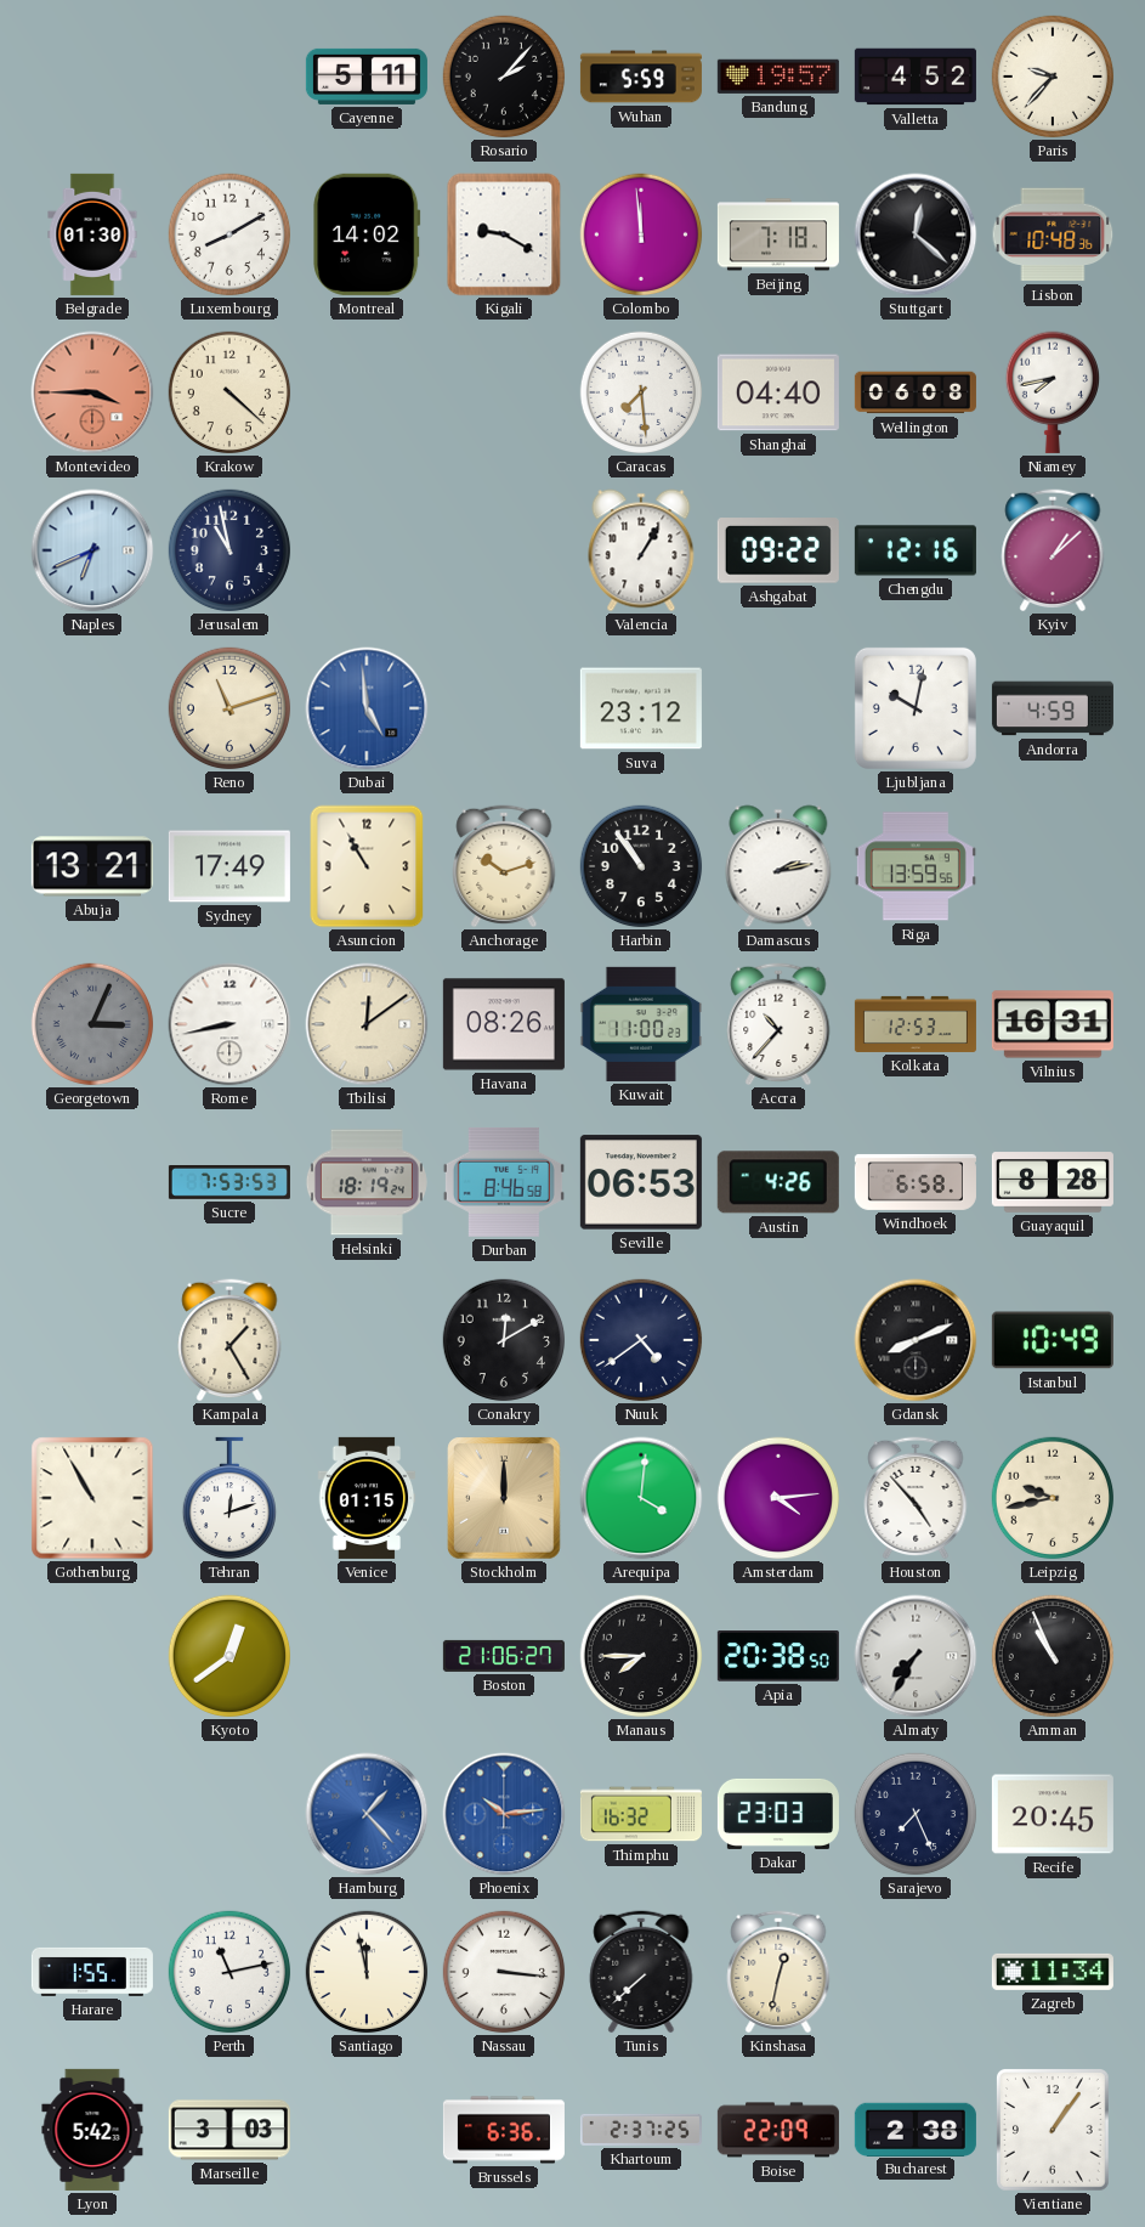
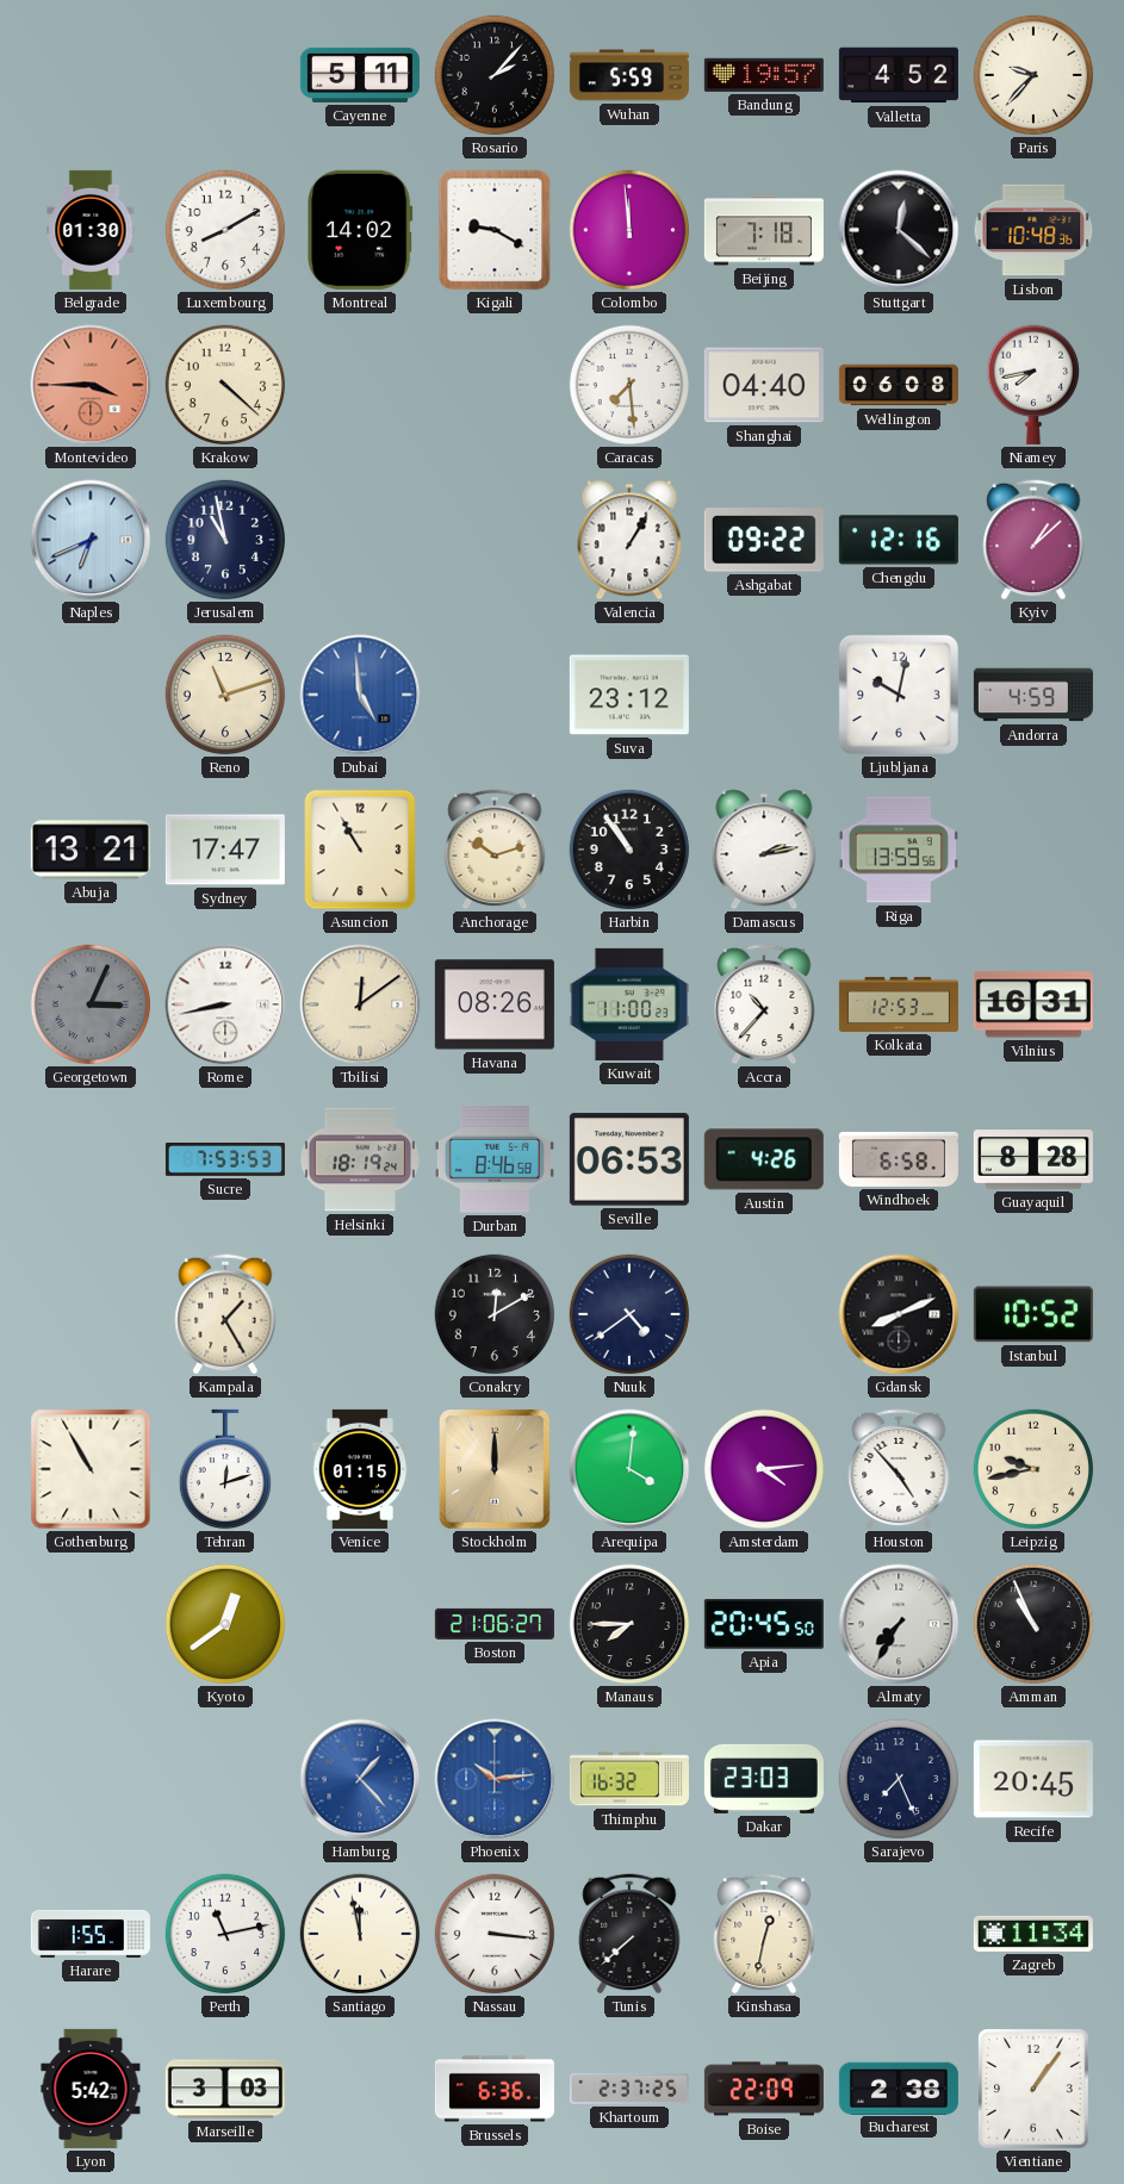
Sydney: 17:49 -> 17:47
Istanbul: 10:49 -> 10:52
Apia: 20:38 -> 20:45
